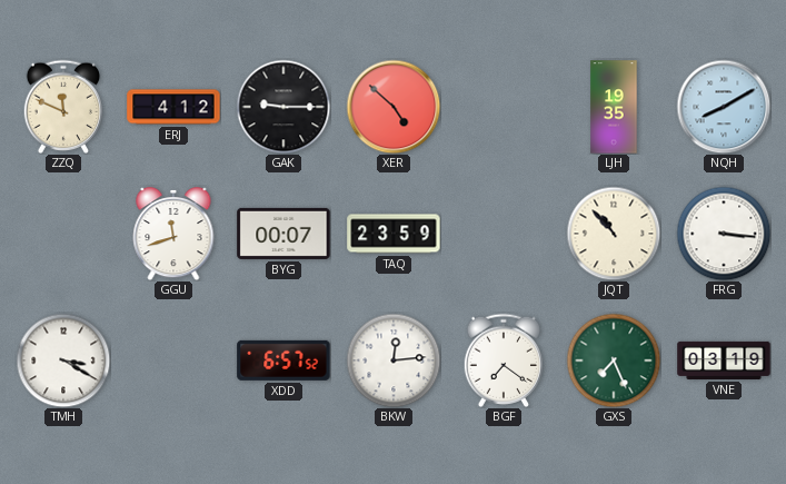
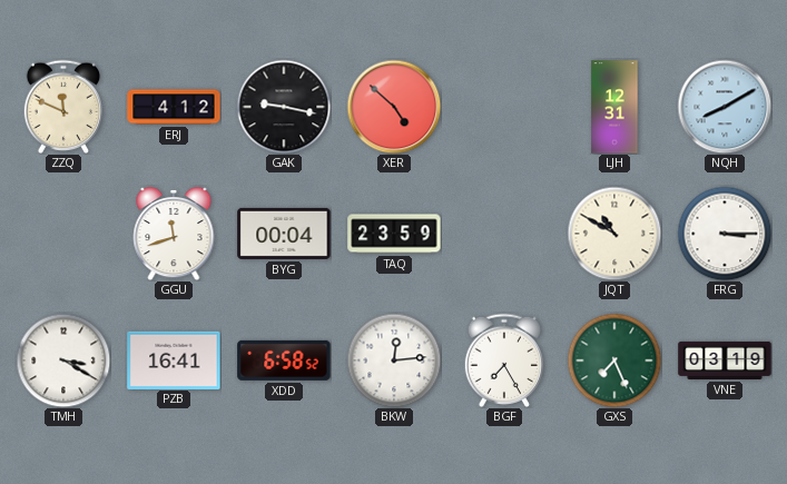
GAK: 9:15 -> 9:17
LJH: 19:35 -> 12:31
BYG: 00:07 -> 00:04
JQT: 10:53 -> 10:50
FRG: 3:16 -> 3:15
PZB: none -> 16:41
XDD: 6:57 -> 6:58
BGF: 7:21 -> 7:25
